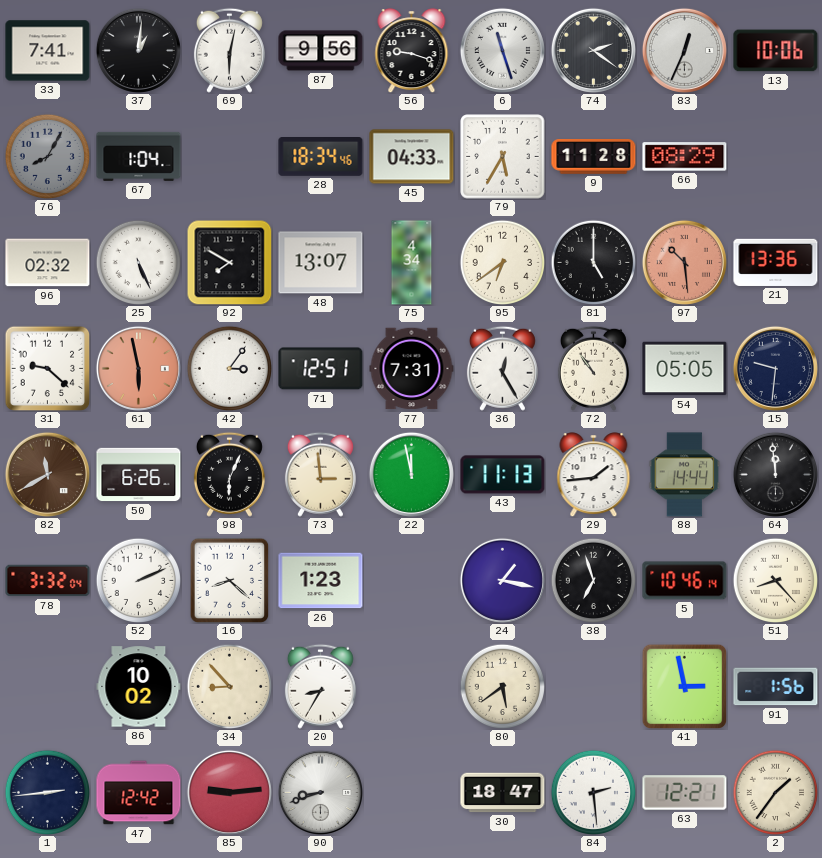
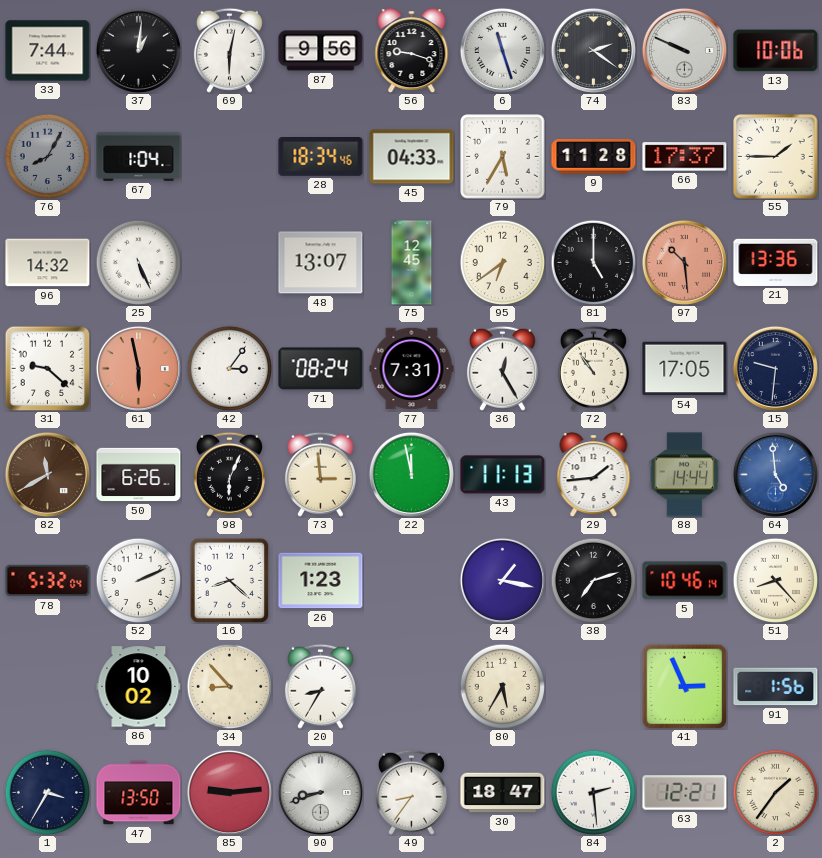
33: 7:41 -> 7:44
83: 12:34 -> 9:49
66: 08:29 -> 17:37
55: none -> 1:45
96: 02:32 -> 14:32
92: 7:50 -> none
75: 4:34 -> 12:45
71: 12:51 -> 08:24
54: 05:05 -> 17:05
64: 11:59 -> 4:59
64 dial: black -> blue
78: 3:32 -> 5:32
38: 6:57 -> 7:12
80: 5:39 -> 5:35
41: 2:58 -> 2:56
1: 2:44 -> 3:35
47: 12:42 -> 13:50
49: none -> 8:36
